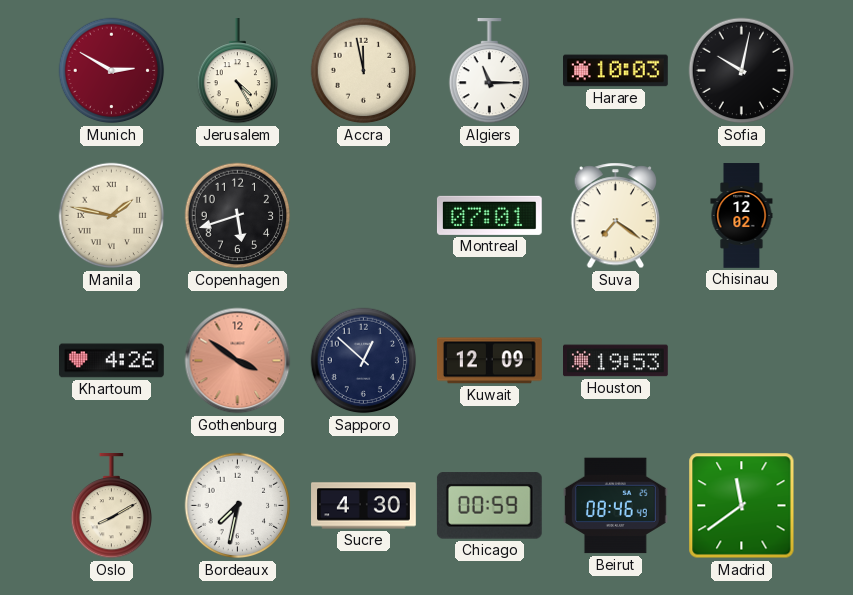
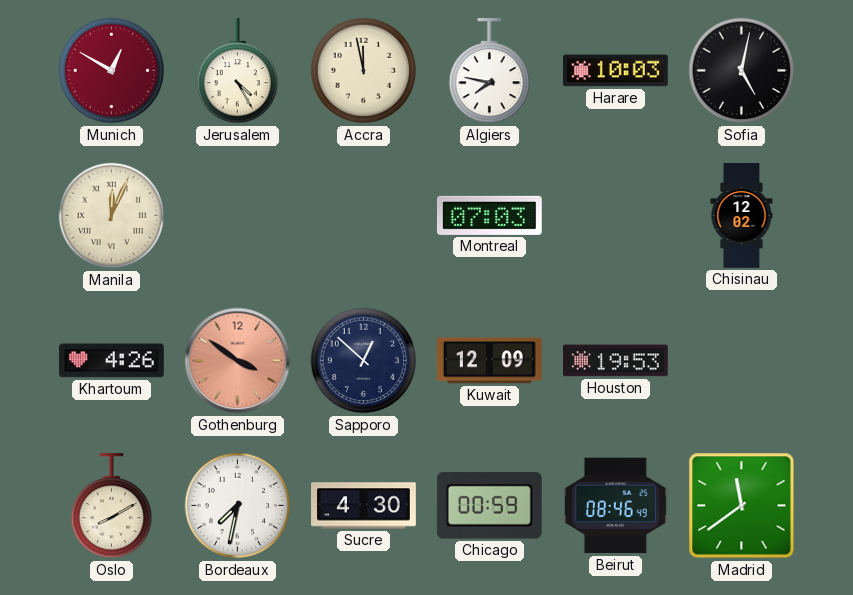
Munich: 2:50 -> 12:50
Algiers: 11:15 -> 7:47
Sofia: 10:02 -> 5:02
Manila: 1:47 -> 12:04
Copenhagen: 5:42 -> none
Montreal: 07:01 -> 07:03
Suva: 7:21 -> none
